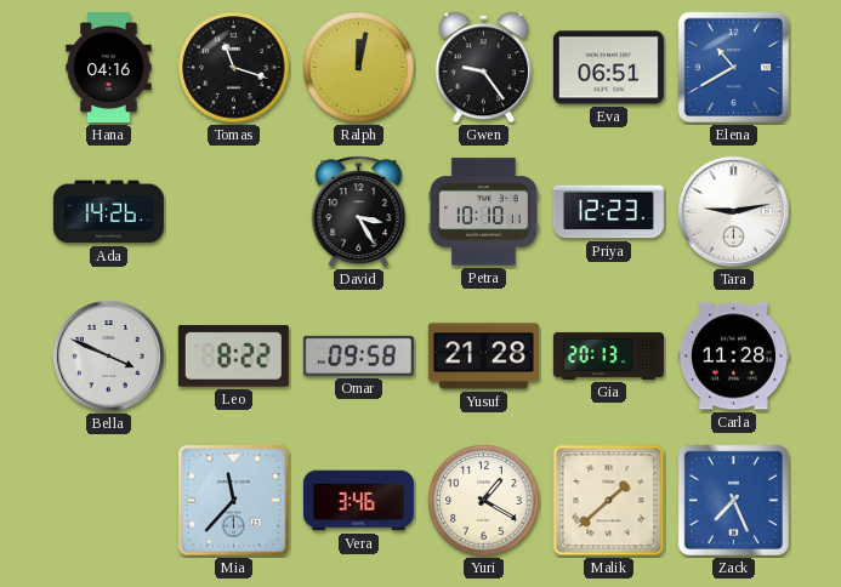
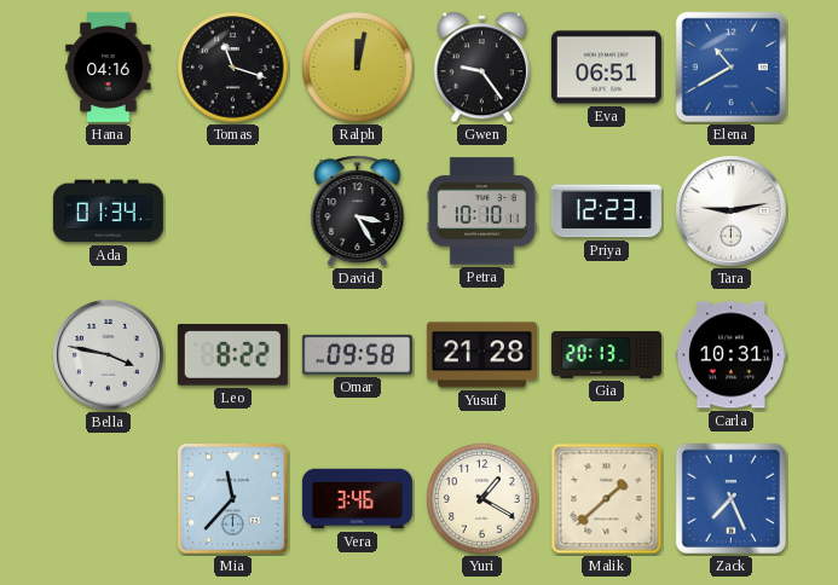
Ada: 14:26 -> 01:34
Bella: 3:49 -> 3:47
Carla: 11:28 -> 10:31
